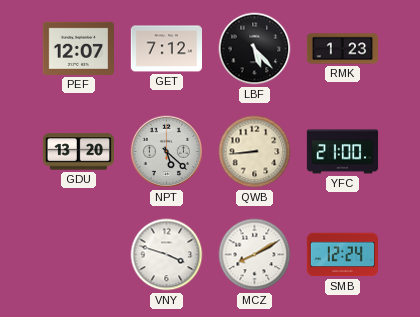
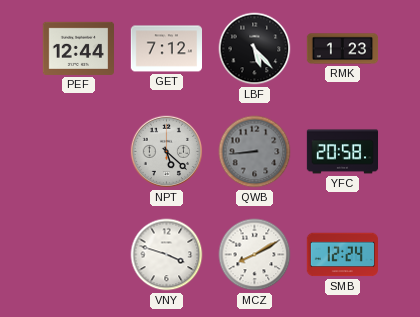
PEF: 12:07 -> 12:44
GDU: 13:20 -> none
QWB dial: cream -> grey
YFC: 21:00 -> 20:58
